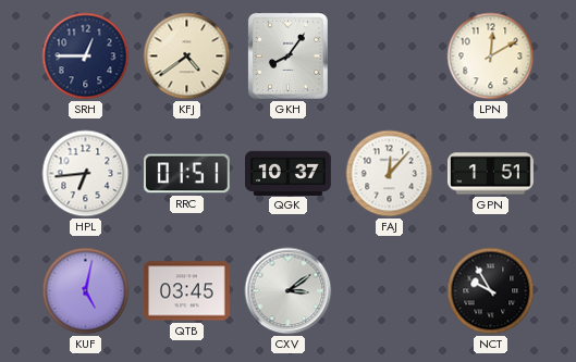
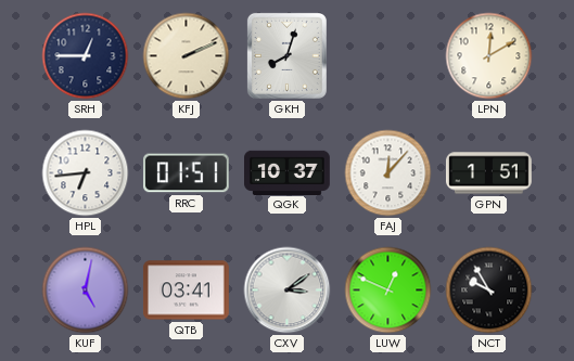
KFJ: 4:39 -> 2:11
GKH: 8:06 -> 8:03
QTB: 03:45 -> 03:41
LUW: none -> 12:49
